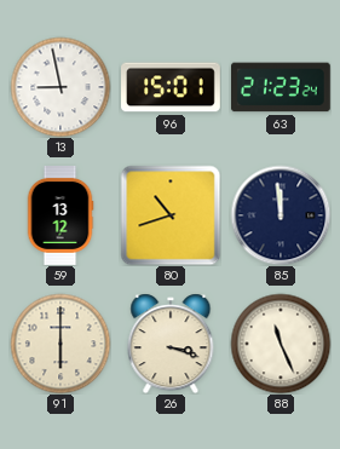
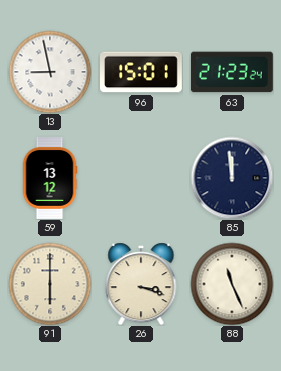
80: 10:42 -> none
